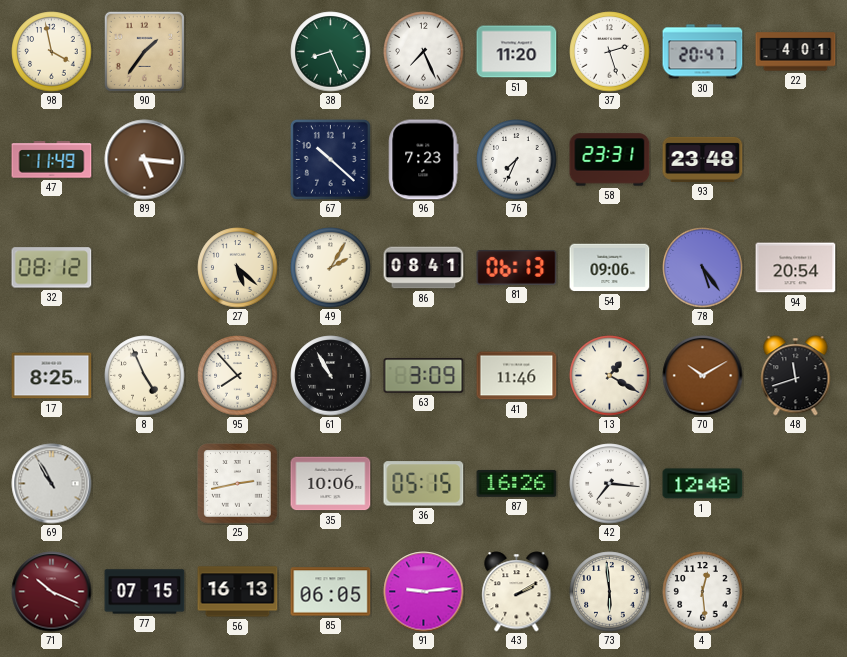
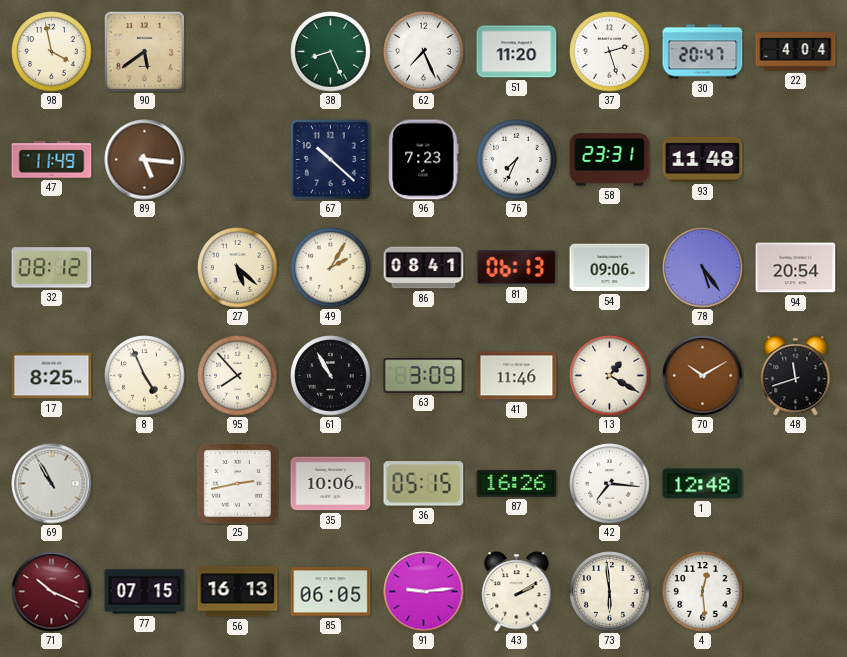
90: 1:36 -> 5:39
22: 4:01 -> 4:04
93: 23:48 -> 11:48
